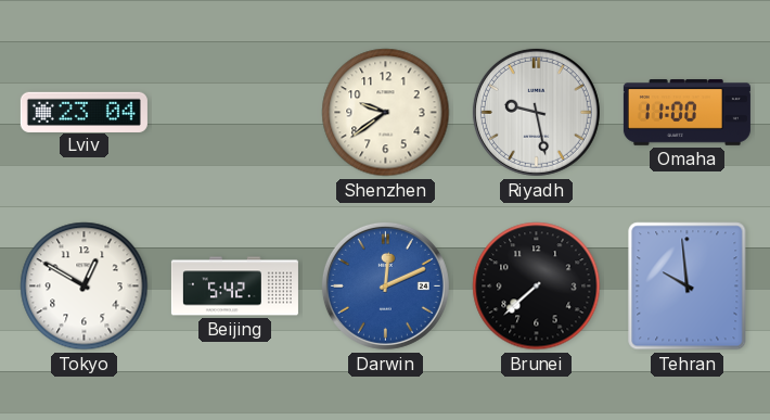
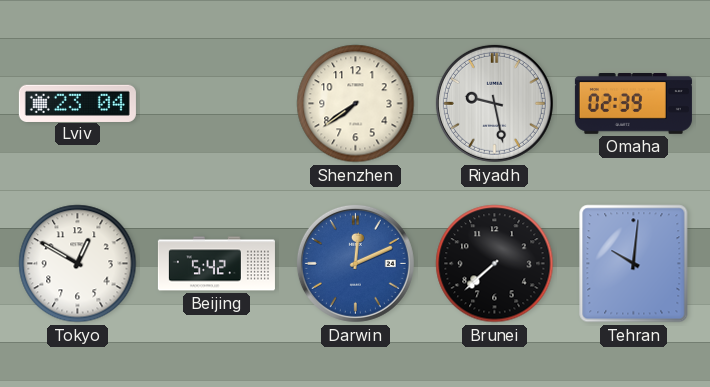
Shenzhen: 9:39 -> 7:39
Omaha: 11:00 -> 02:39
Tehran: 9:59 -> 10:01
